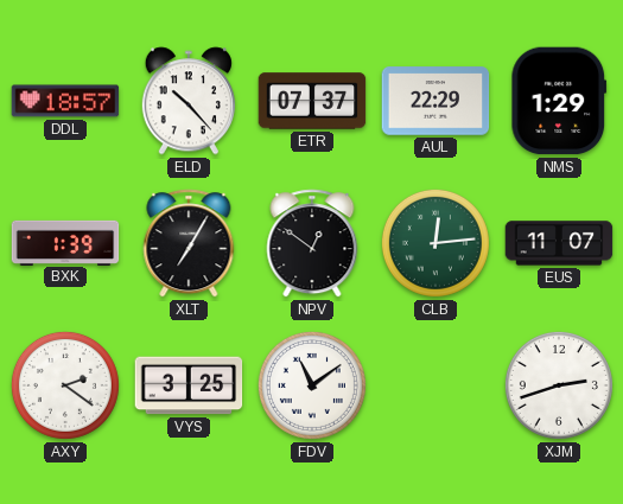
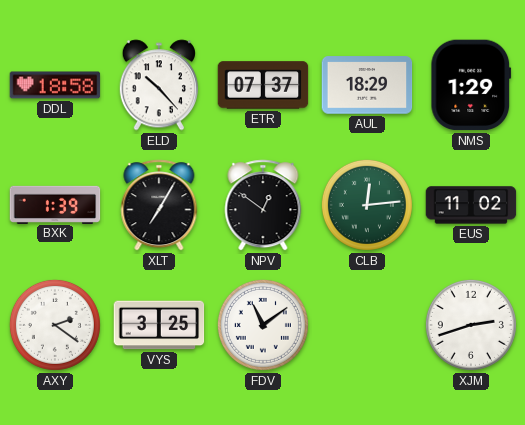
DDL: 18:57 -> 18:58
AUL: 22:29 -> 18:29
EUS: 11:07 -> 11:02
